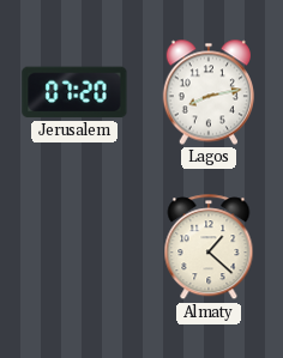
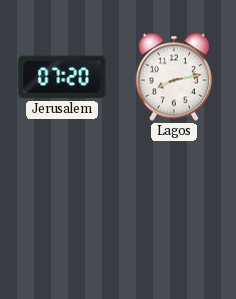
Almaty: 1:22 -> none
